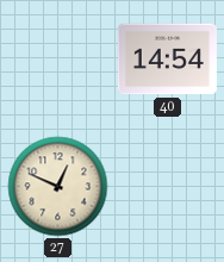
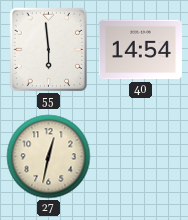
55: none -> 5:59
27: 12:49 -> 12:32
